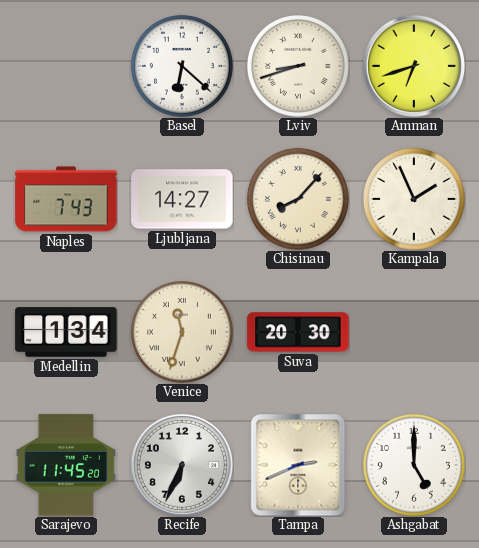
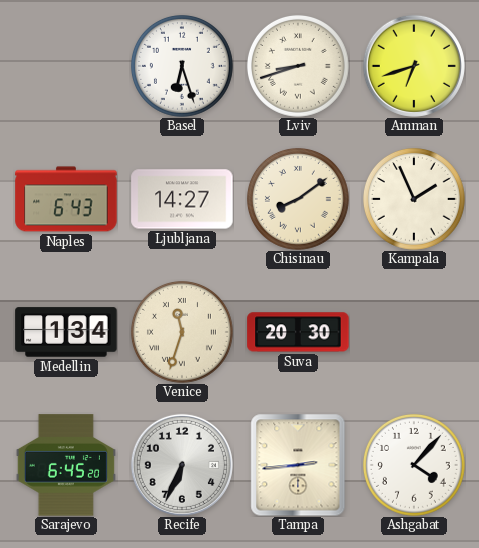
Basel: 6:22 -> 6:27
Naples: 7:43 -> 6:43
Chisinau: 8:07 -> 8:09
Sarajevo: 11:45 -> 6:45
Tampa: 2:41 -> 2:44
Ashgabat: 5:00 -> 4:07
